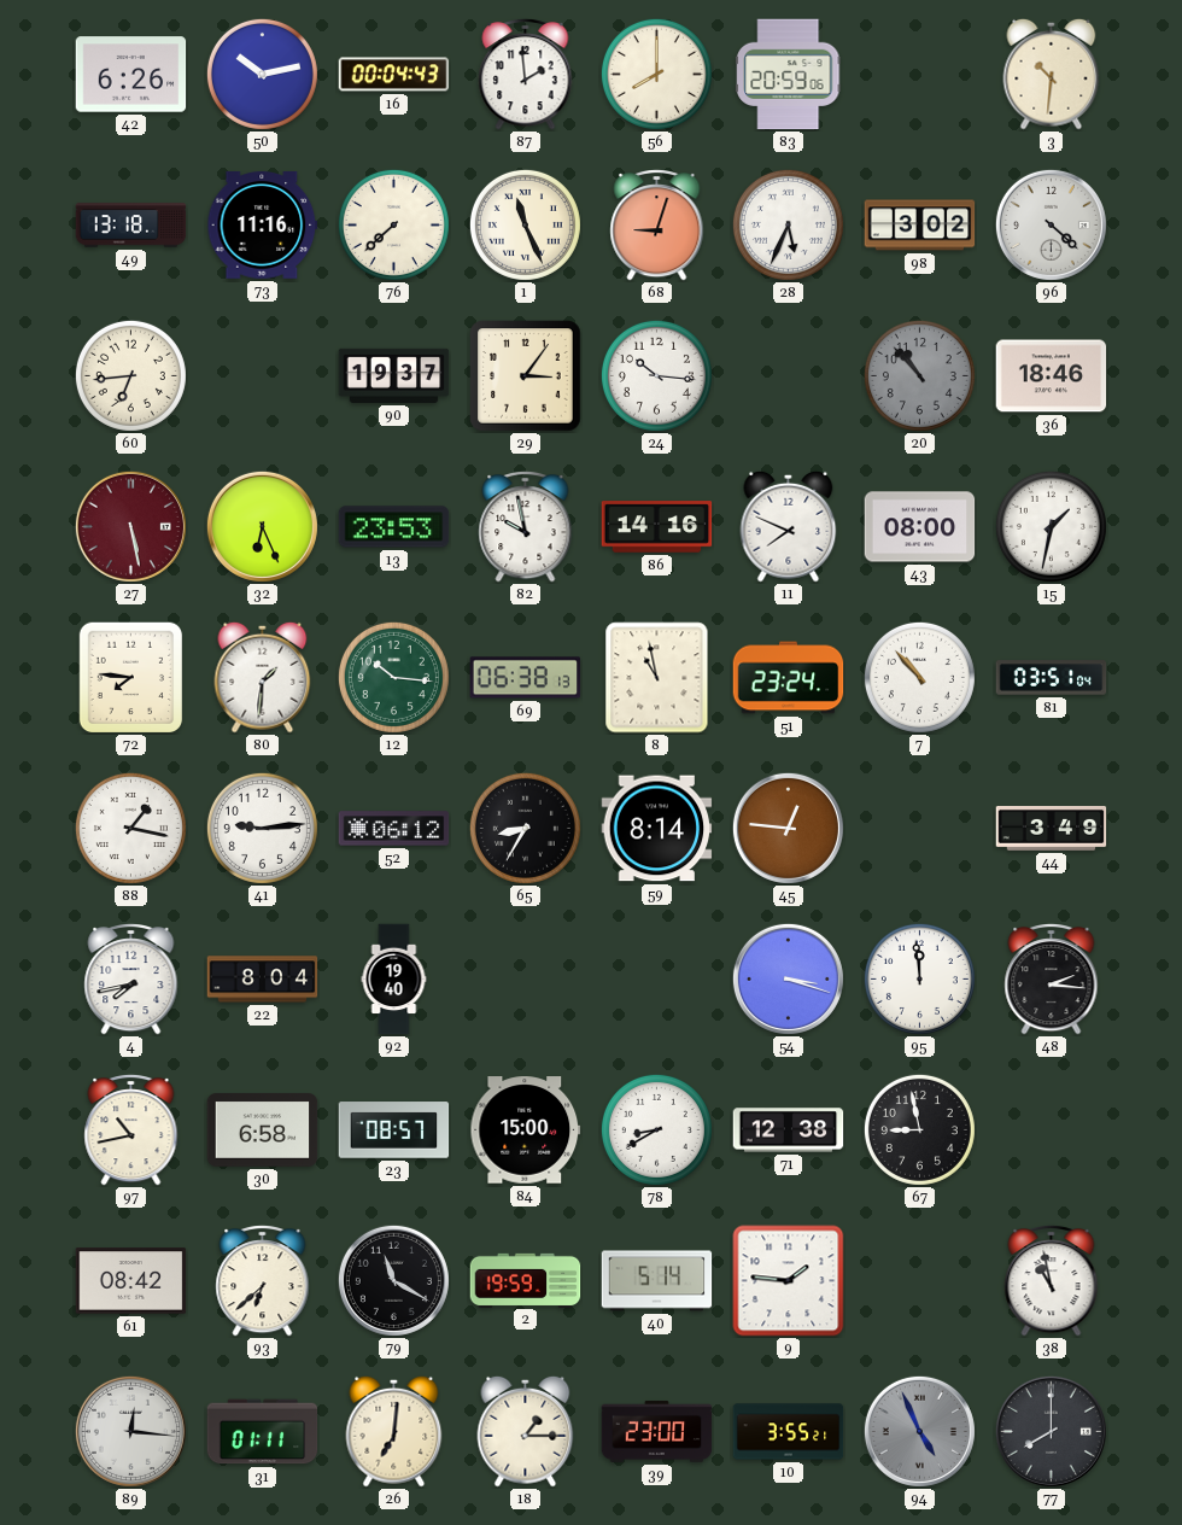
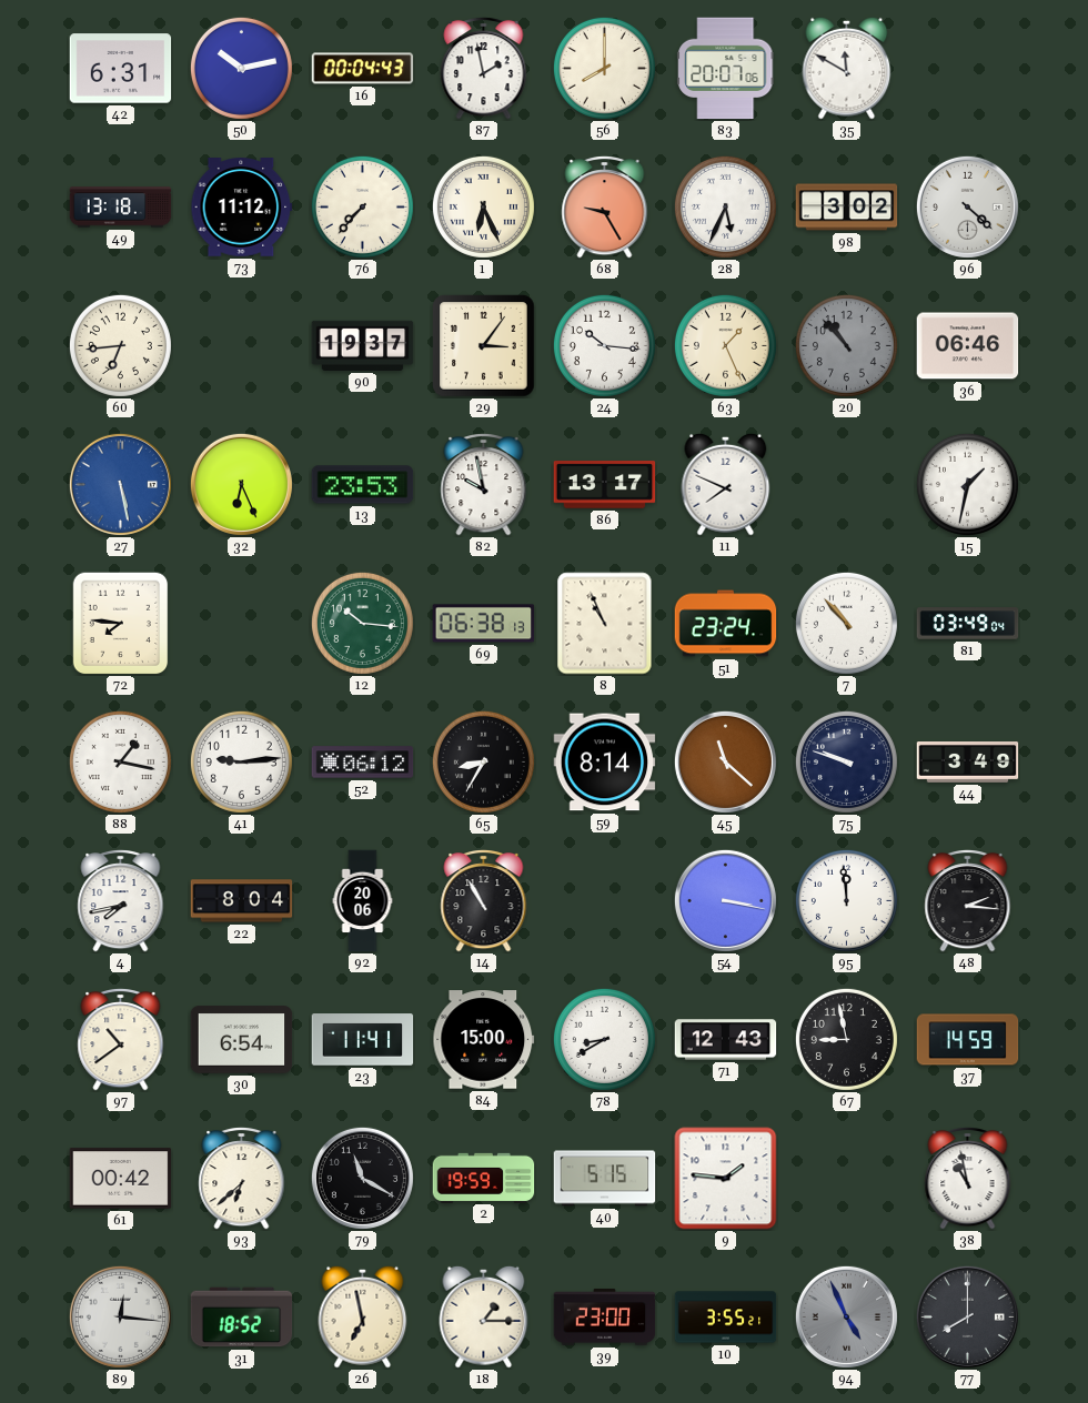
42: 6:26 -> 6:31
87: 1:59 -> 1:58
83: 20:59 -> 20:07
35: none -> 11:50
3: 10:31 -> none
73: 11:16 -> 11:12
76: 7:38 -> 7:37
1: 11:26 -> 6:26
68: 9:03 -> 9:25
63: none -> 1:26
36: 18:46 -> 06:46
27 dial: burgundy -> blue
86: 14:16 -> 13:17
43: 08:00 -> none
80: 1:31 -> none
8: 10:58 -> 10:56
81: 03:51 -> 03:49
45: 12:46 -> 11:22
75: none -> 9:48
92: 19:40 -> 20:06
14: none -> 10:55
54: 3:18 -> 3:17
97: 10:43 -> 10:39
30: 6:58 -> 6:54
23: 08:57 -> 11:41
71: 12:38 -> 12:43
37: none -> 14:59
61: 08:42 -> 00:42
40: 5:14 -> 5:15
31: 01:11 -> 18:52
26: 7:01 -> 6:58
